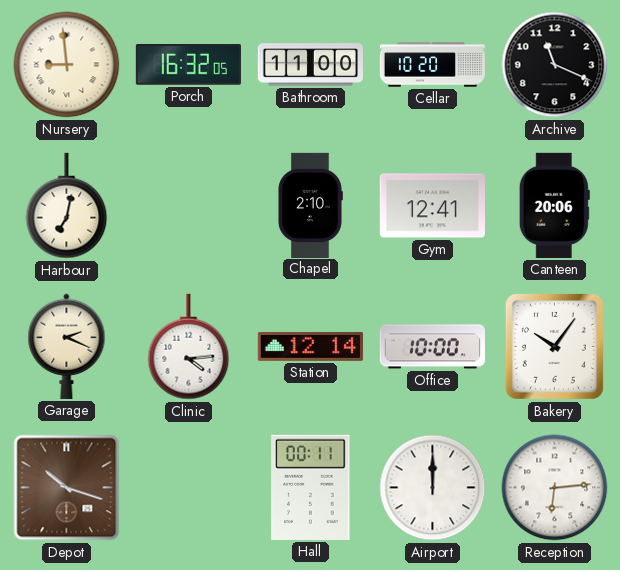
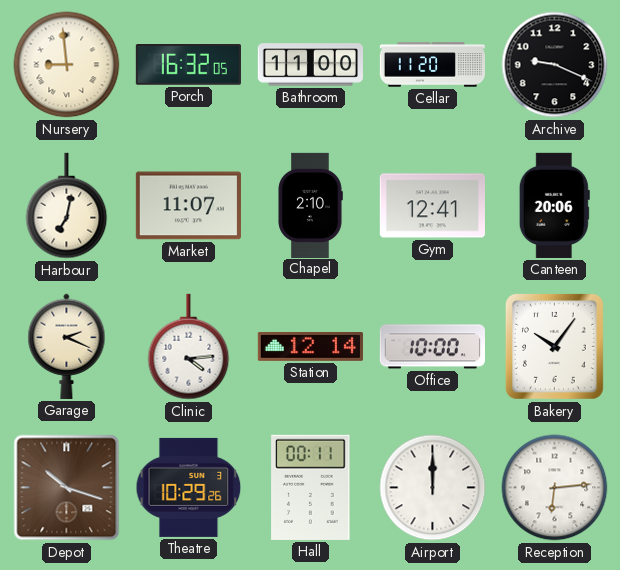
Cellar: 10:20 -> 11:20
Archive: 11:19 -> 9:19
Market: none -> 11:07
Theatre: none -> 10:29
